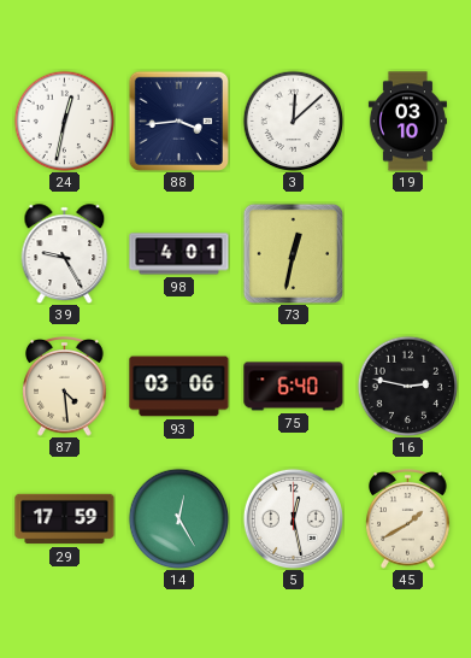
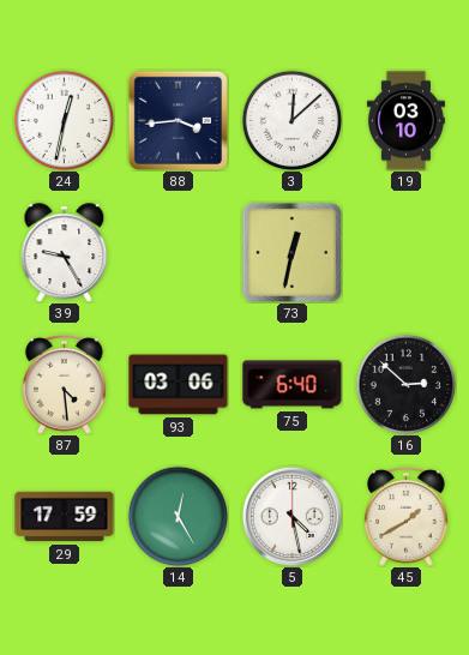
98: 4:01 -> none
16: 2:47 -> 2:52
5: 12:28 -> 4:28
